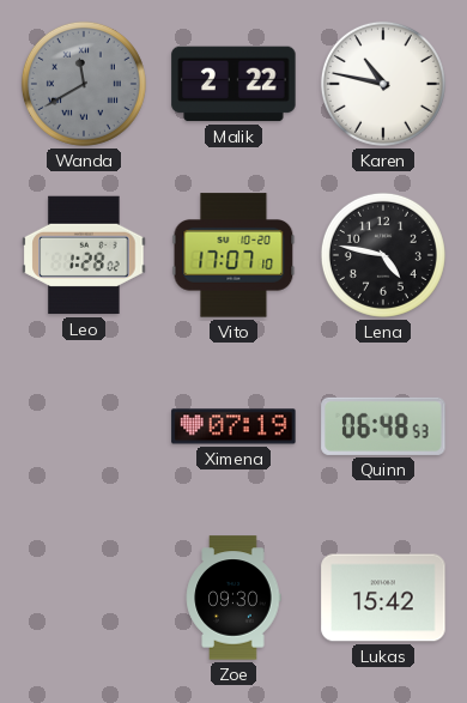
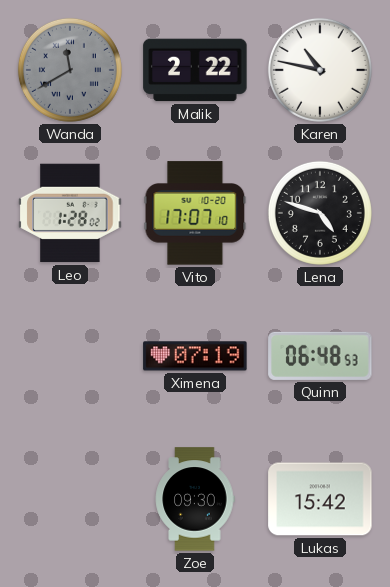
Lena: 4:47 -> 4:48
